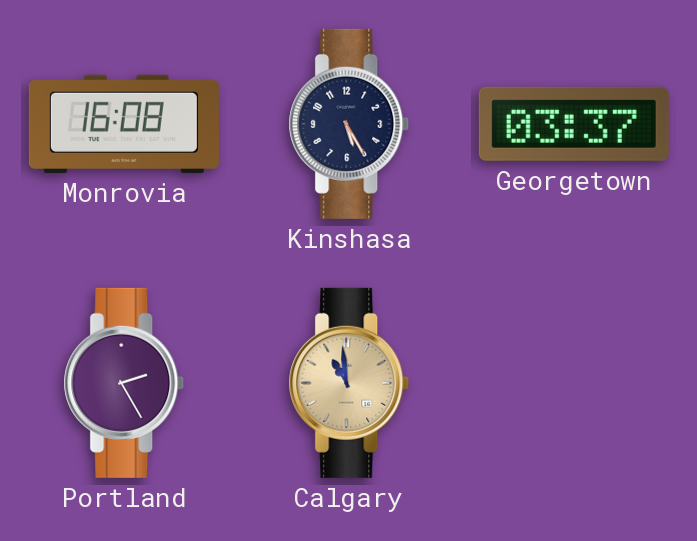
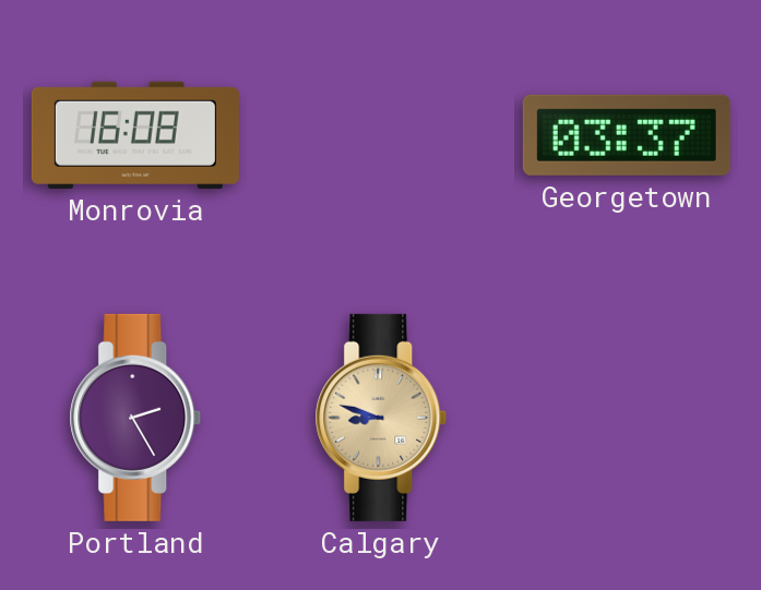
Kinshasa: 5:25 -> none
Calgary: 10:59 -> 8:48
